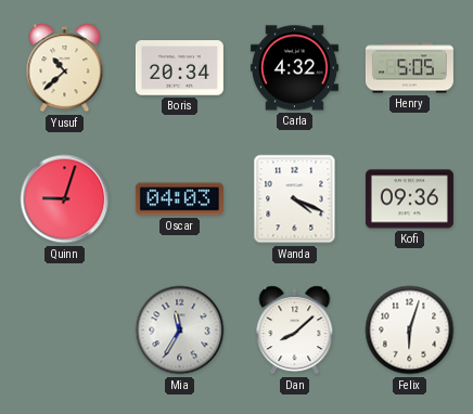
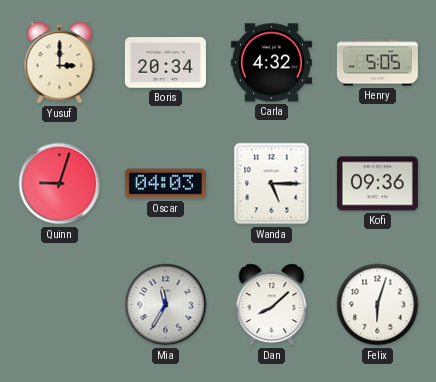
Yusuf: 10:38 -> 3:00
Wanda: 4:19 -> 5:15
